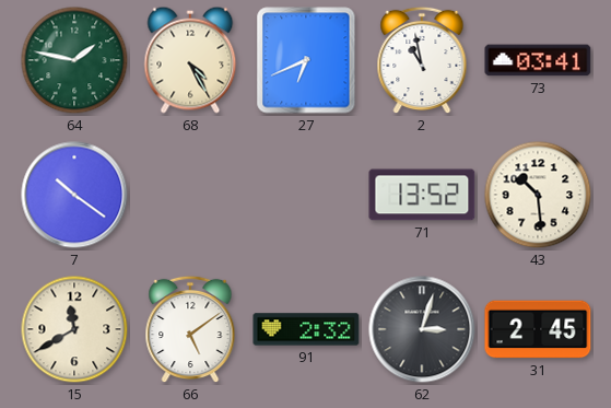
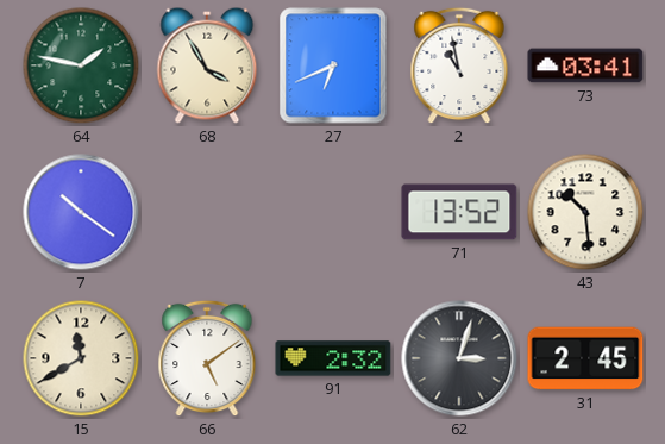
68: 4:25 -> 3:55
